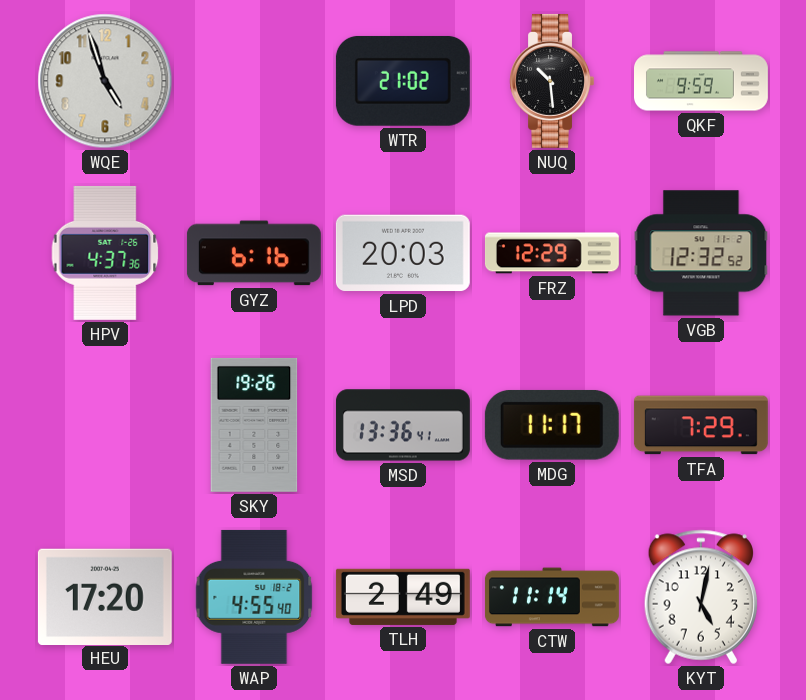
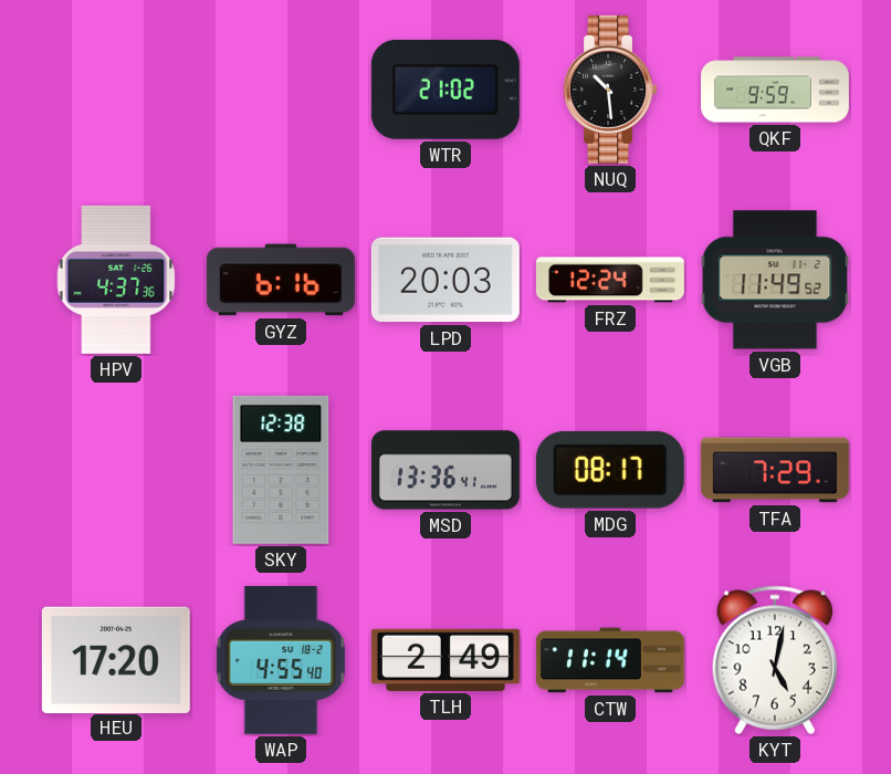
WQE: 4:57 -> none
FRZ: 12:29 -> 12:24
VGB: 12:32 -> 11:49
SKY: 19:26 -> 12:38
MDG: 11:17 -> 08:17
